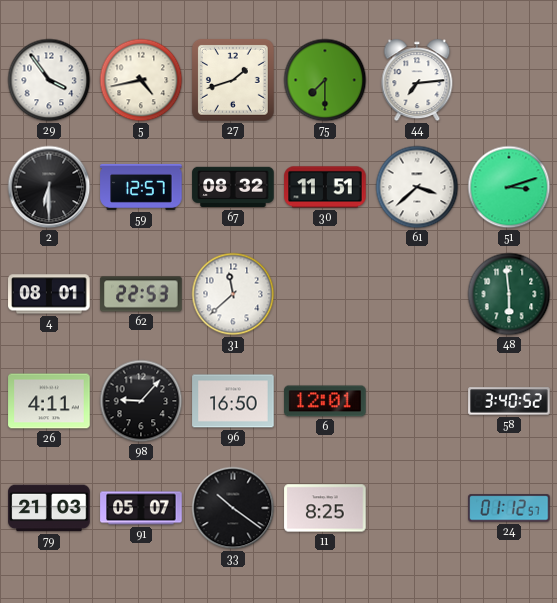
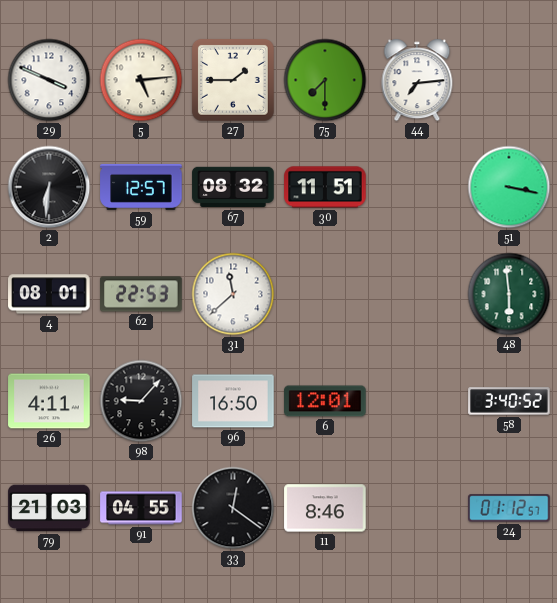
29: 3:54 -> 3:49
5: 4:43 -> 5:14
27: 1:42 -> 1:45
2: 6:30 -> 6:31
61: 3:38 -> none
51: 3:12 -> 3:17
91: 05:07 -> 04:55
33: 10:21 -> 12:21
11: 8:25 -> 8:46
